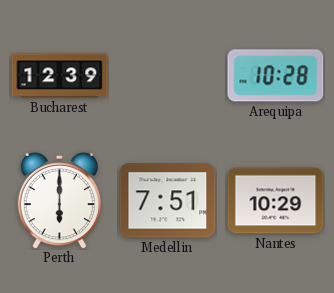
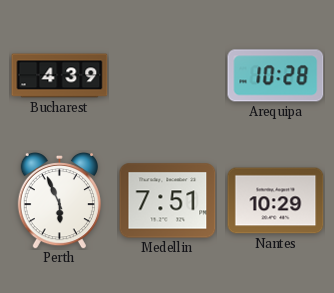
Bucharest: 12:39 -> 4:39
Perth: 6:00 -> 5:56
